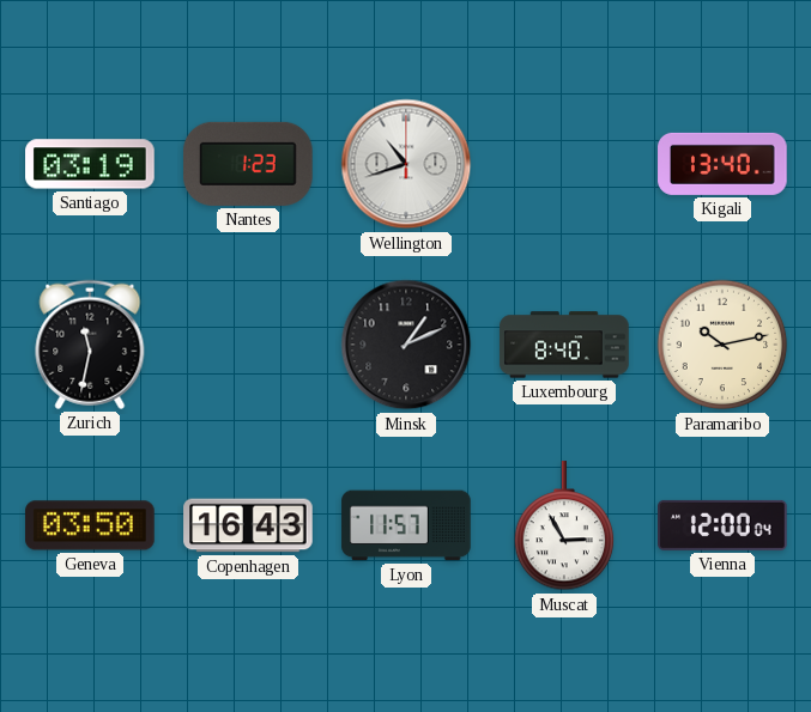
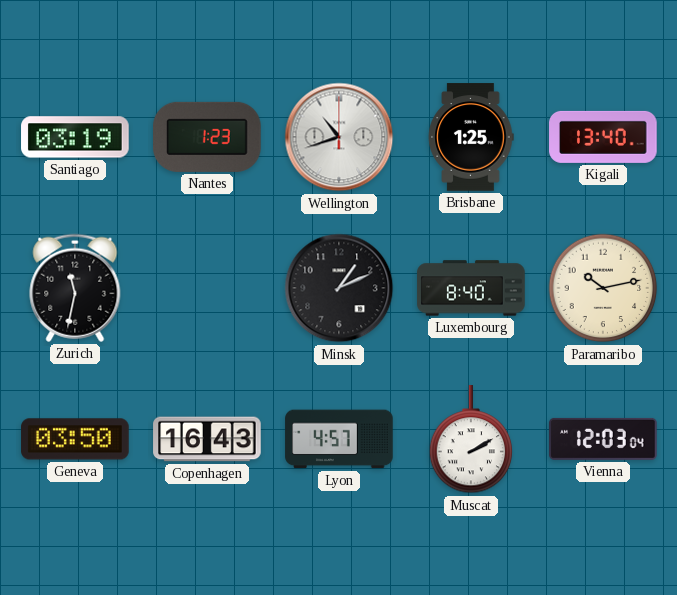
Brisbane: none -> 1:25
Lyon: 11:57 -> 4:57
Muscat: 2:55 -> 2:10
Vienna: 12:00 -> 12:03
